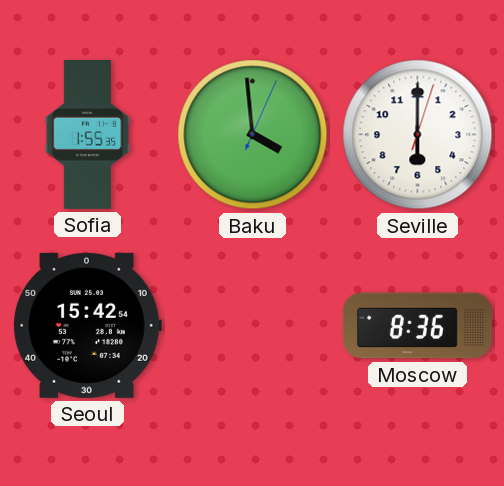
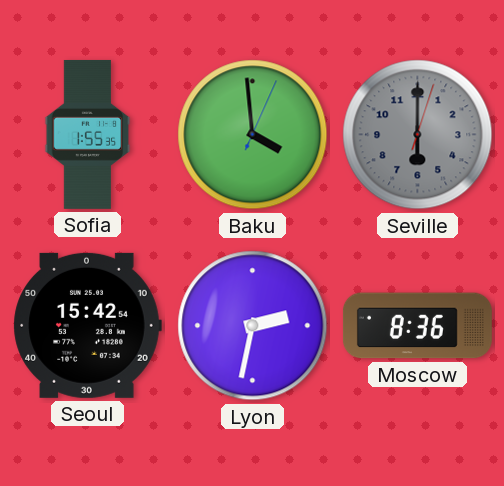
Seville dial: white -> grey
Lyon: none -> 2:32
